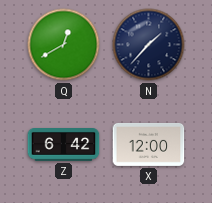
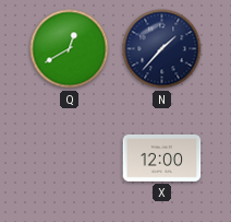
Z: 6:42 -> none
